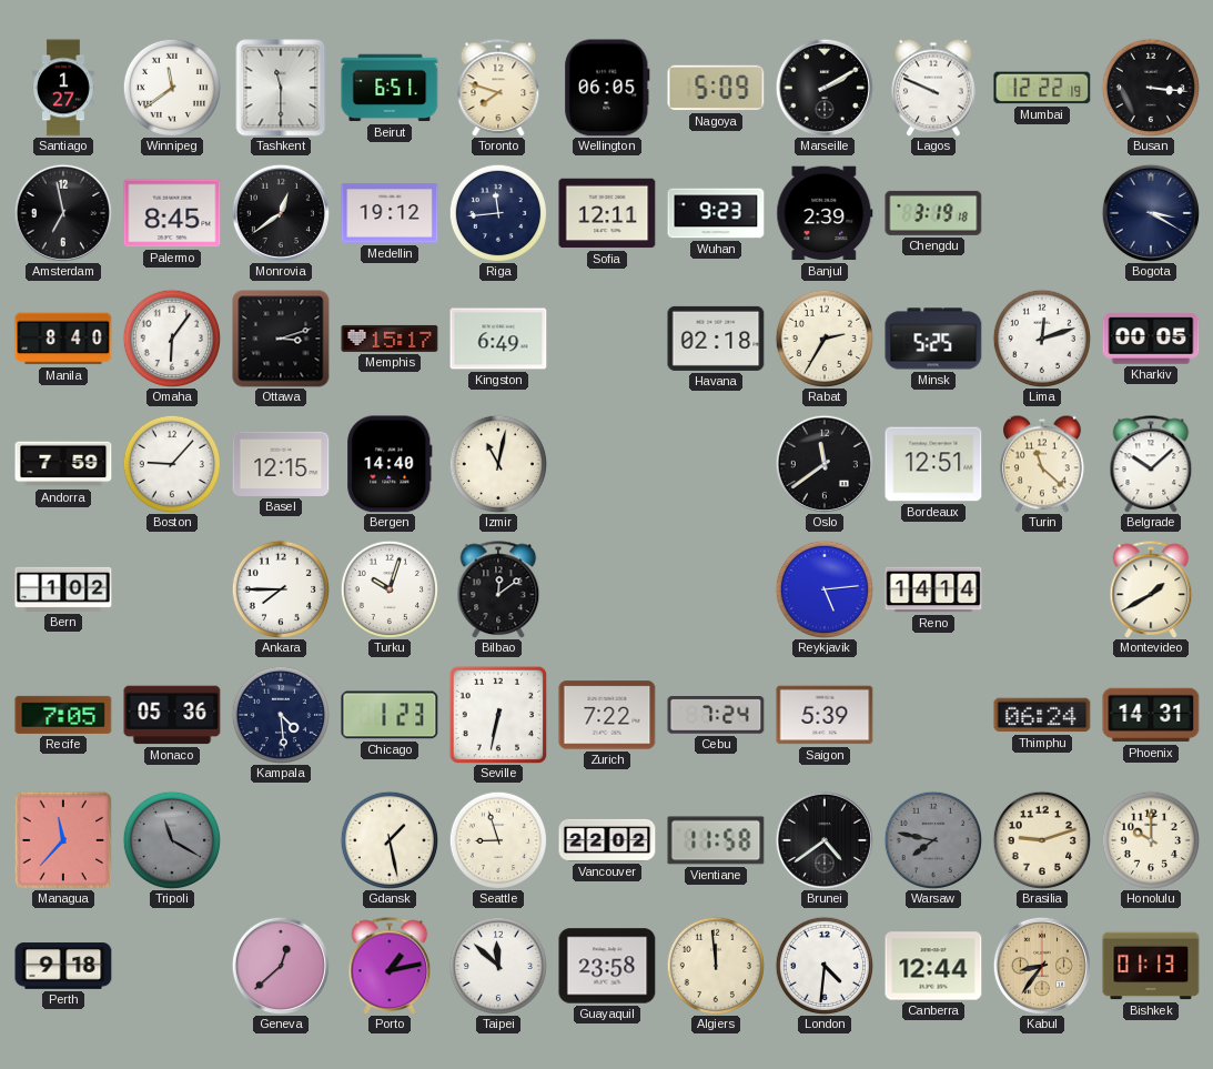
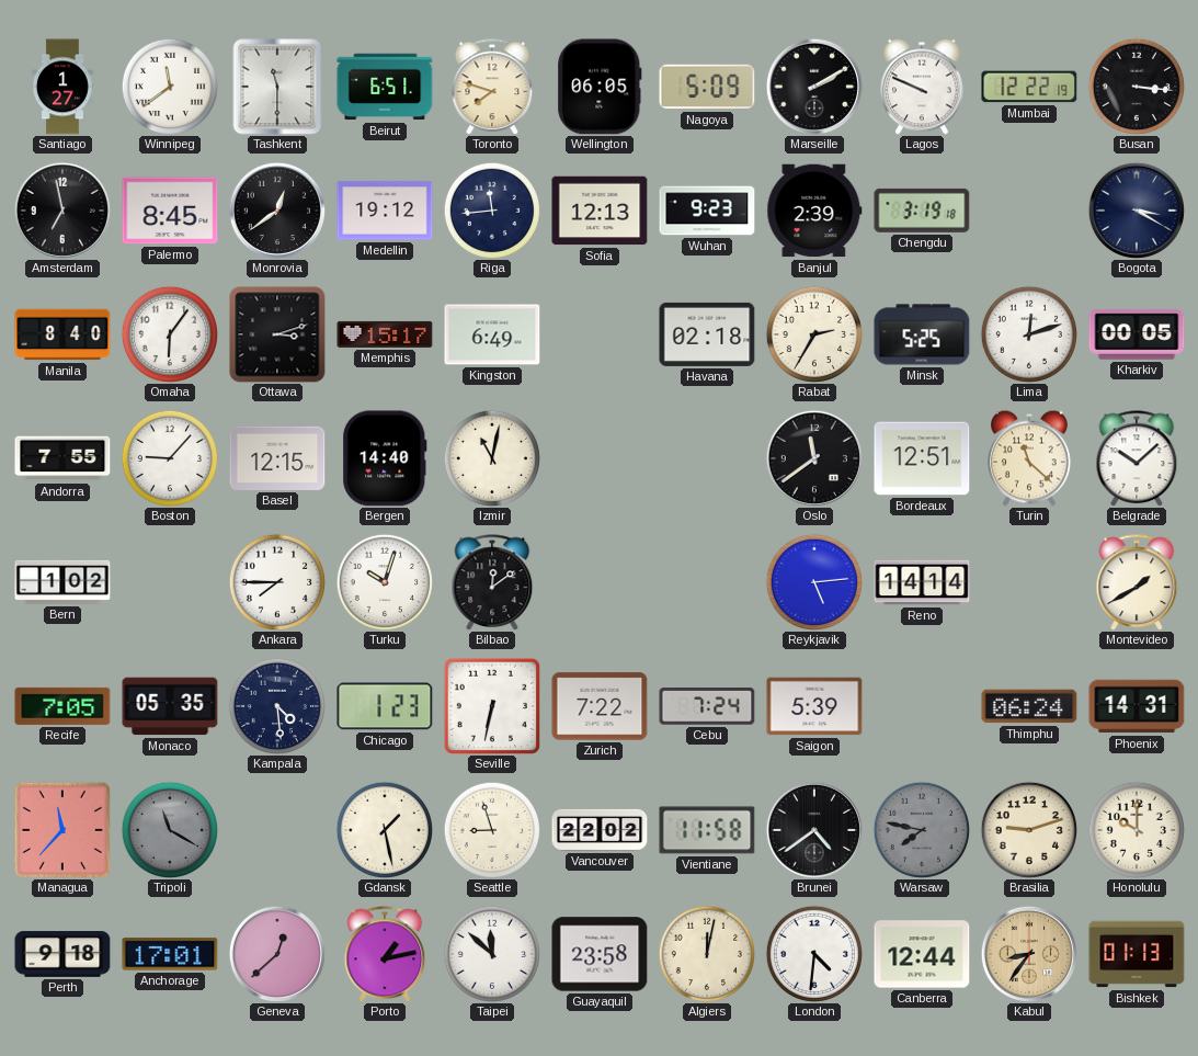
Sofia: 12:11 -> 12:13
Andorra: 7:59 -> 7:55
Monaco: 05:36 -> 05:35
Anchorage: none -> 17:01
Algiers: 11:59 -> 12:02
